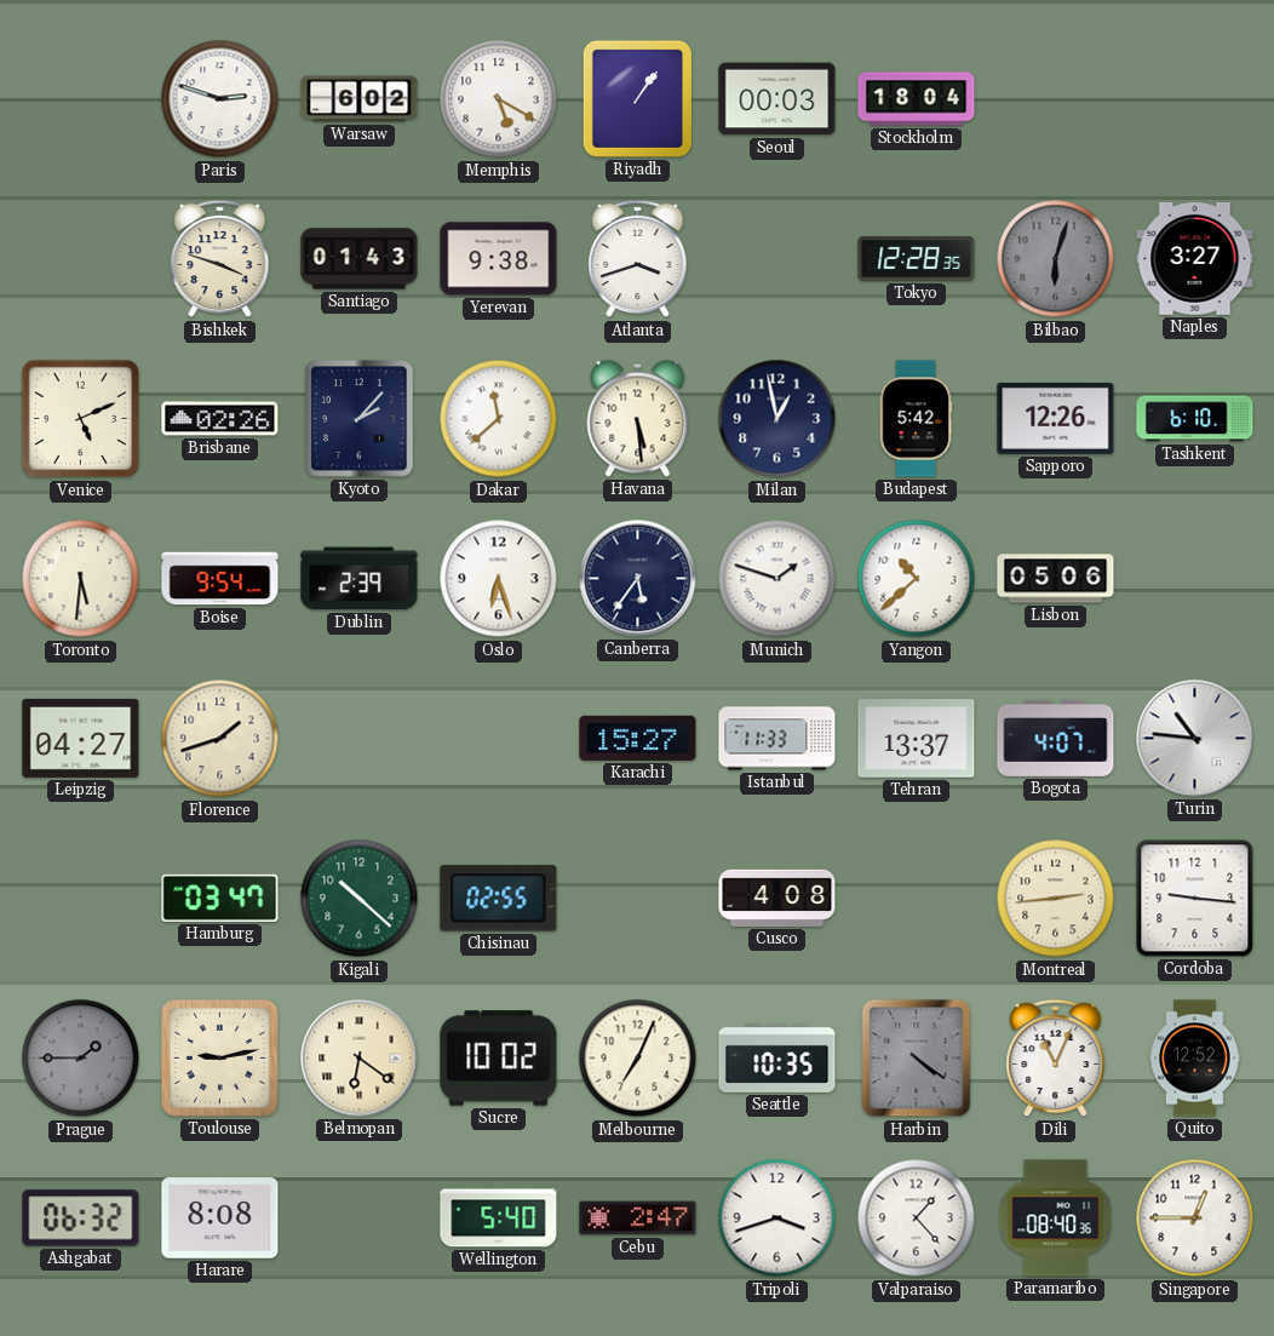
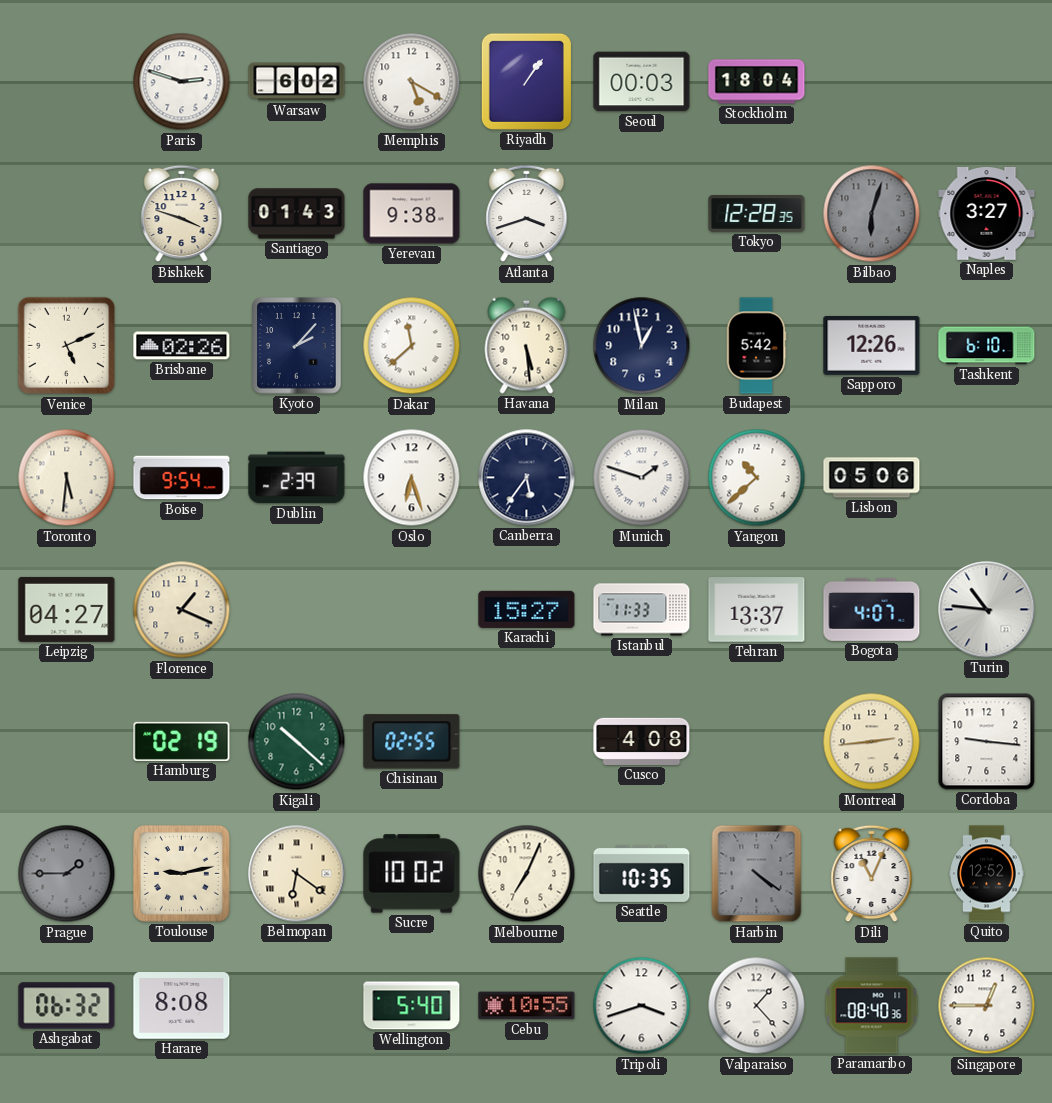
Florence: 1:42 -> 1:19
Hamburg: 03:47 -> 02:19
Cebu: 2:47 -> 10:55
